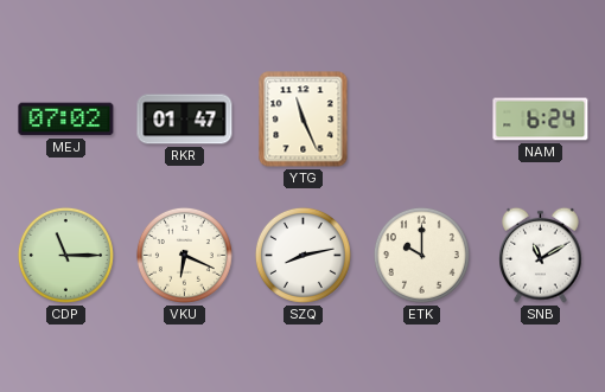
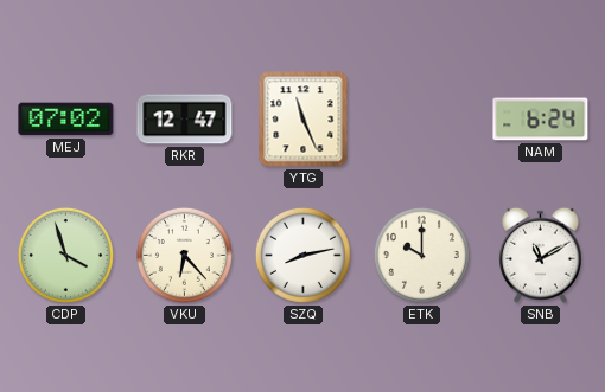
RKR: 01:47 -> 12:47
CDP: 11:15 -> 3:57
VKU: 6:19 -> 6:23
